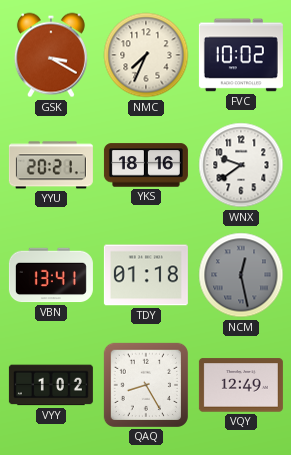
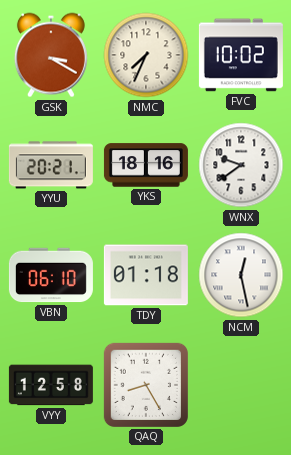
VBN: 13:41 -> 06:10
NCM dial: grey -> white
VYY: 1:02 -> 12:58
VQY: 12:49 -> none
